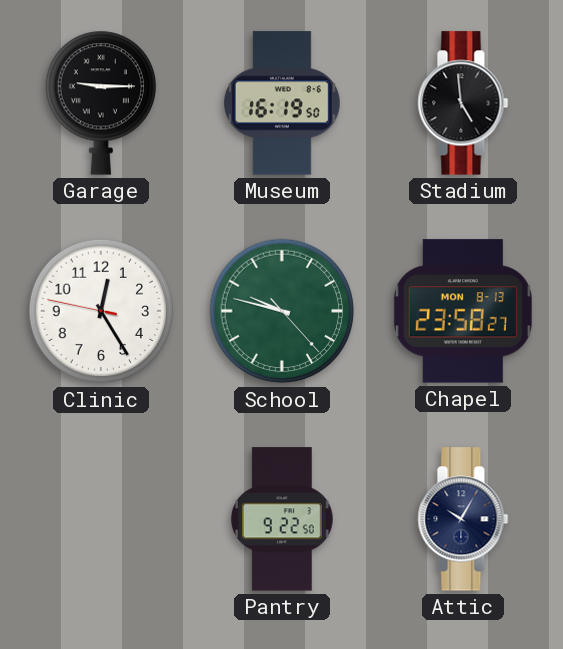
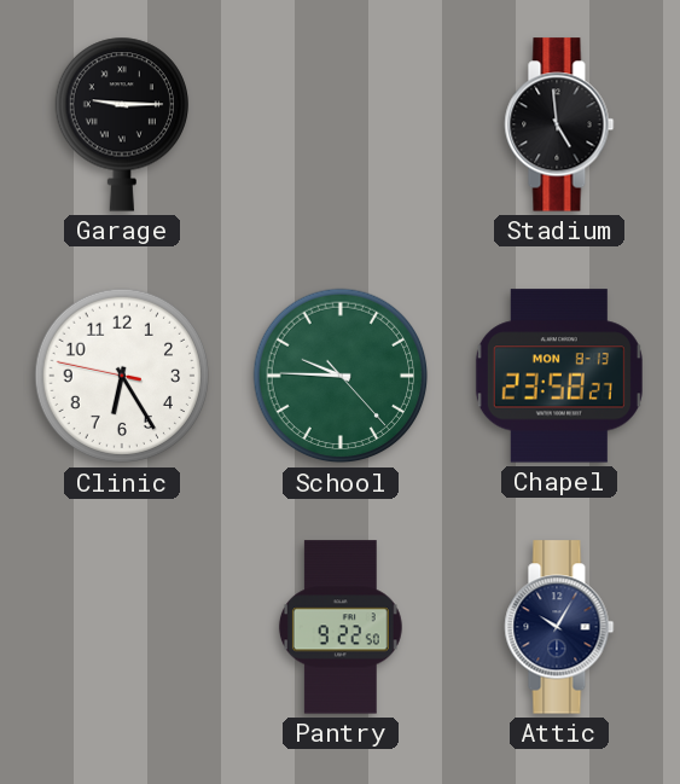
Museum: 16:19 -> none
Clinic: 12:24 -> 6:24
School: 9:47 -> 9:45
